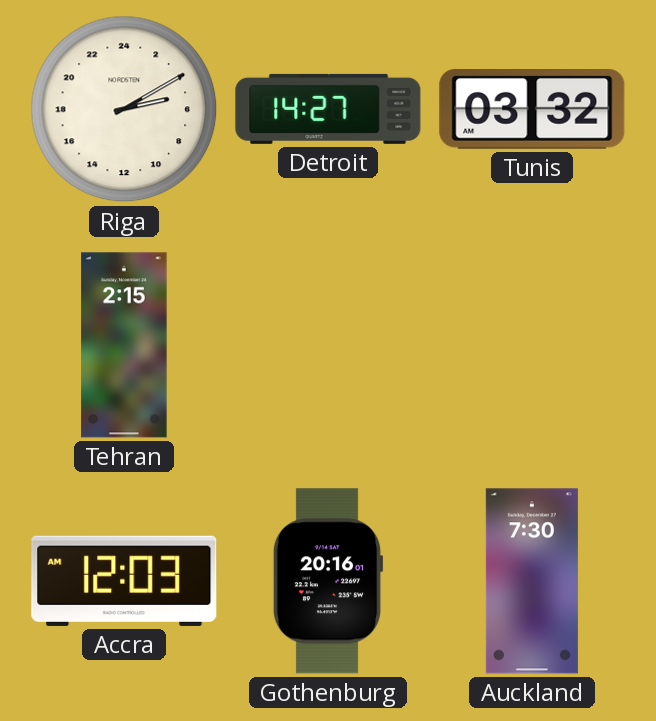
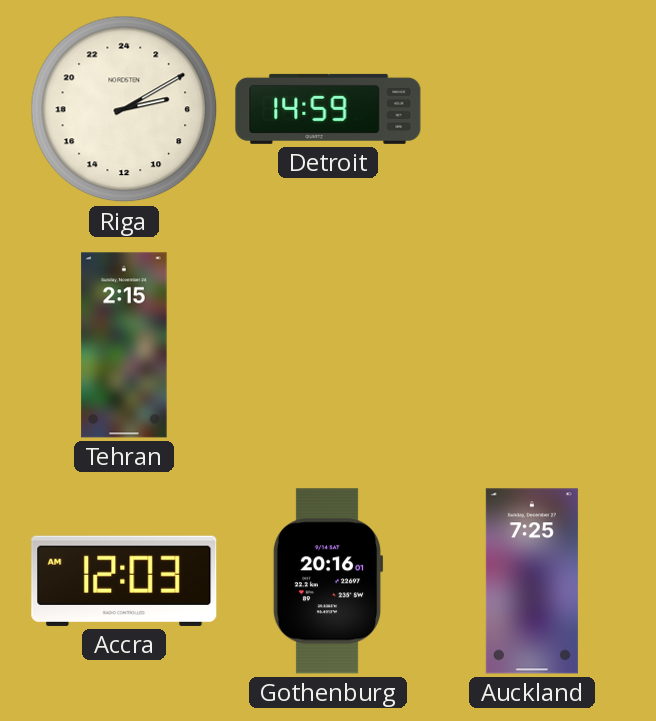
Detroit: 14:27 -> 14:59
Tunis: 03:32 -> none
Auckland: 7:30 -> 7:25
